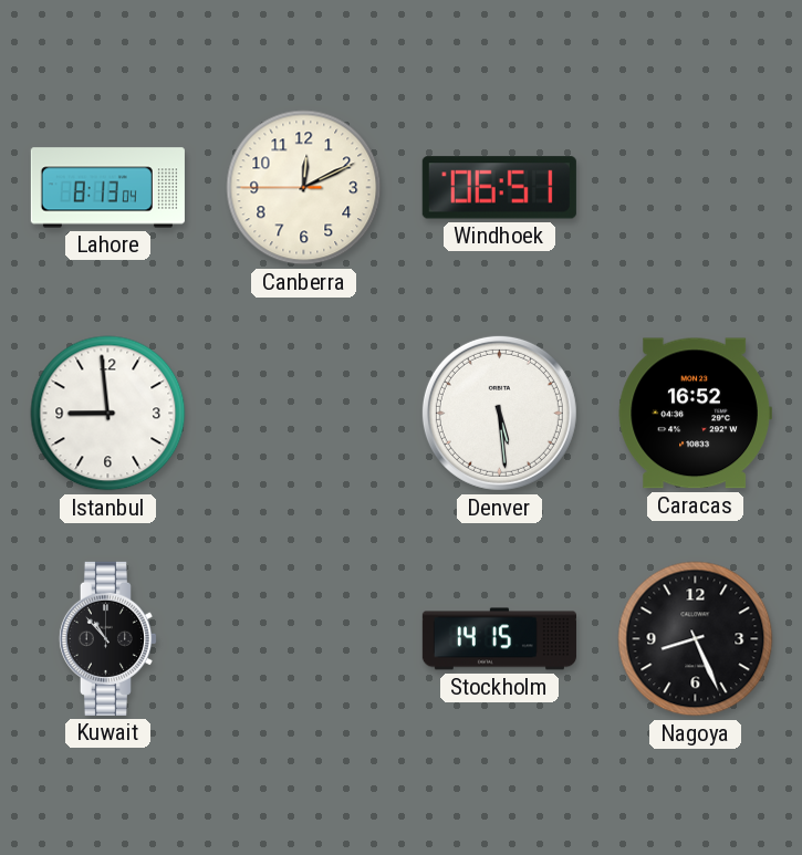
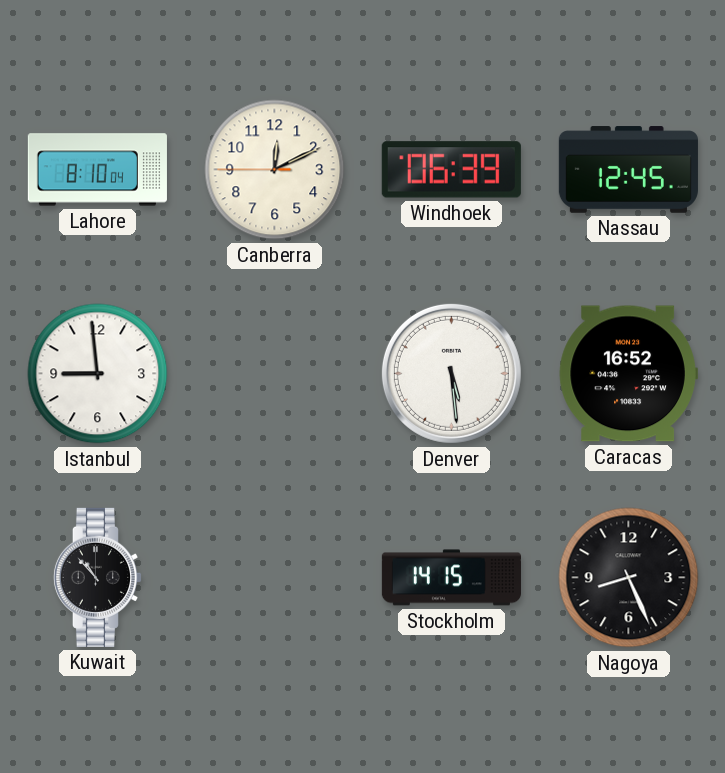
Lahore: 8:13 -> 8:10
Windhoek: 06:51 -> 06:39
Nassau: none -> 12:45
